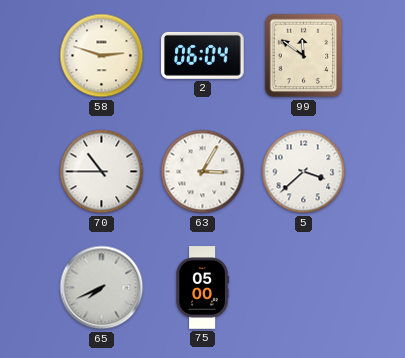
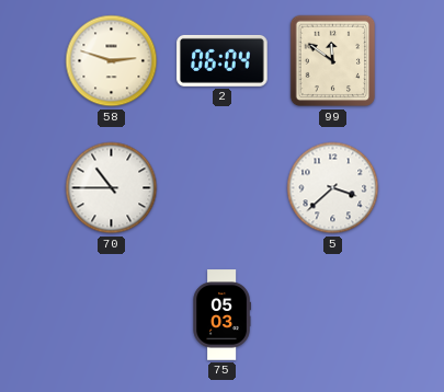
63: 3:05 -> none
65: 7:41 -> none
75: 05:00 -> 05:03
